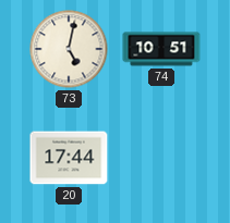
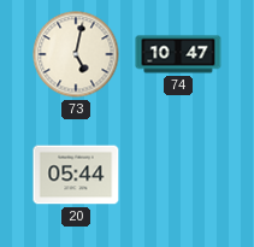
74: 10:51 -> 10:47
20: 17:44 -> 05:44
